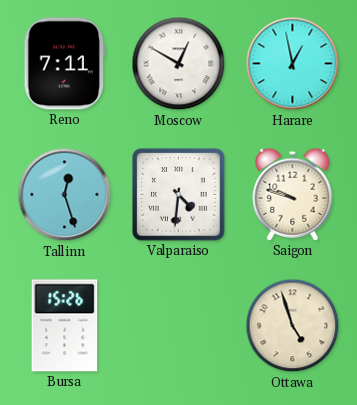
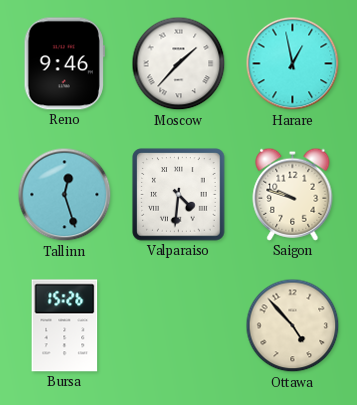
Reno: 7:11 -> 9:46
Moscow: 12:50 -> 1:37
Ottawa: 4:57 -> 4:53
